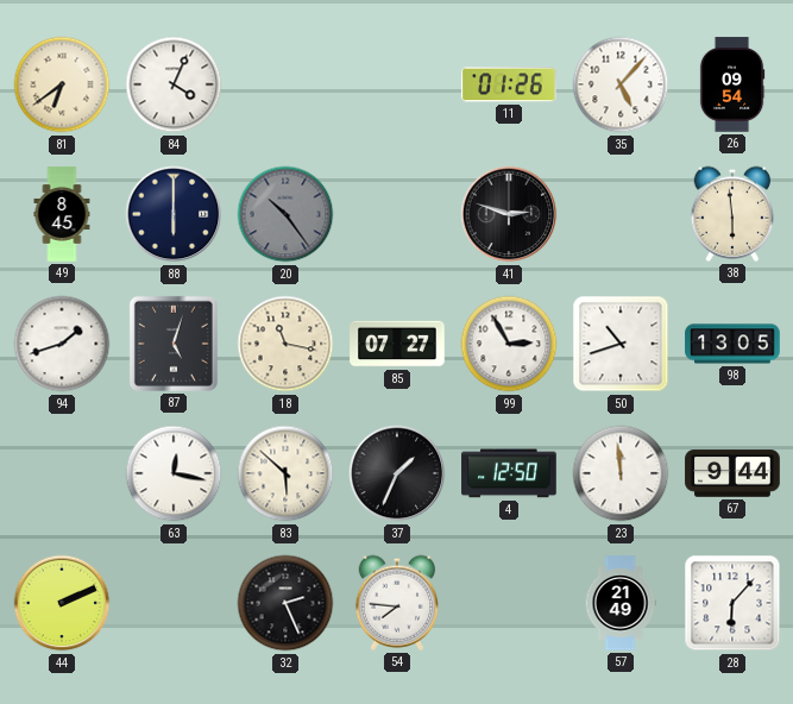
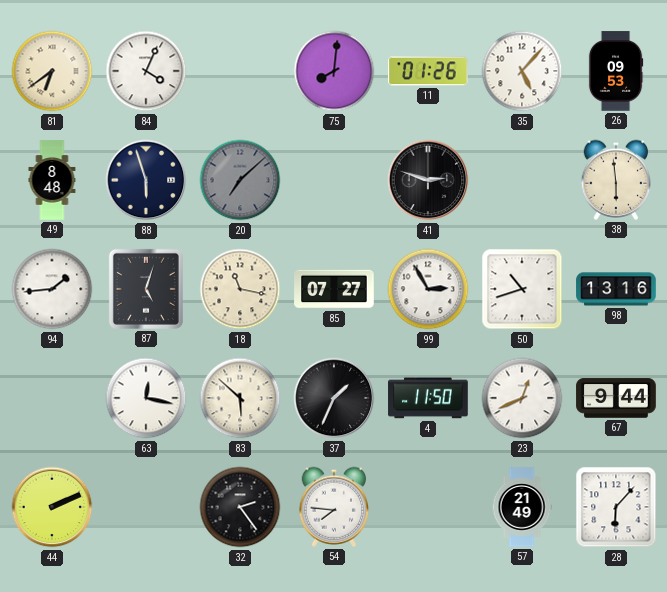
75: none -> 8:01
26: 09:54 -> 09:53
49: 8:45 -> 8:48
88: 6:00 -> 5:57
20: 10:24 -> 7:08
94: 1:42 -> 1:44
98: 13:05 -> 13:16
4: 12:50 -> 11:50
23: 11:59 -> 12:41
32: 2:26 -> 2:24
